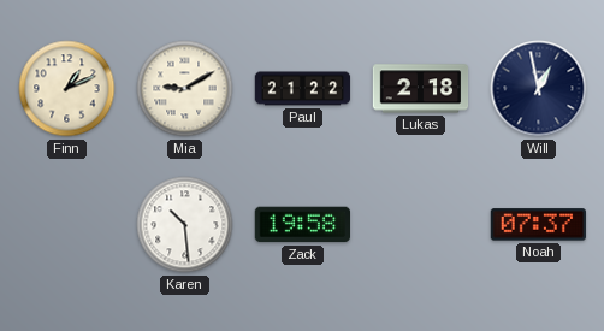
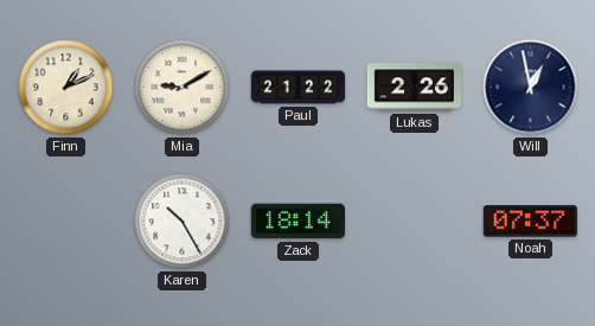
Lukas: 2:18 -> 2:26
Karen: 10:29 -> 10:25
Zack: 19:58 -> 18:14
